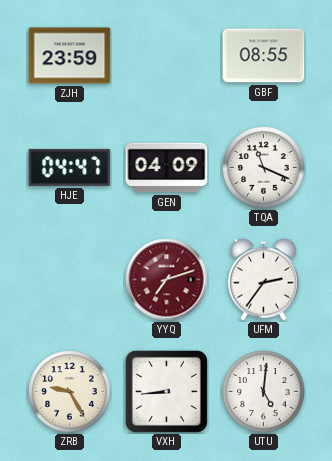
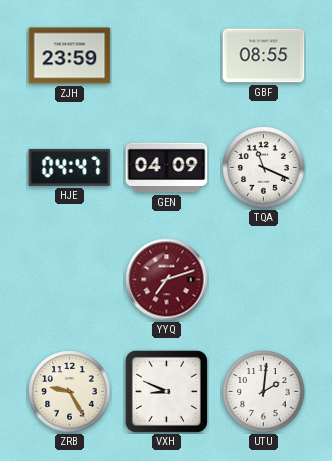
UFM: 2:36 -> none
VXH: 8:44 -> 8:49
UTU: 5:01 -> 2:01
